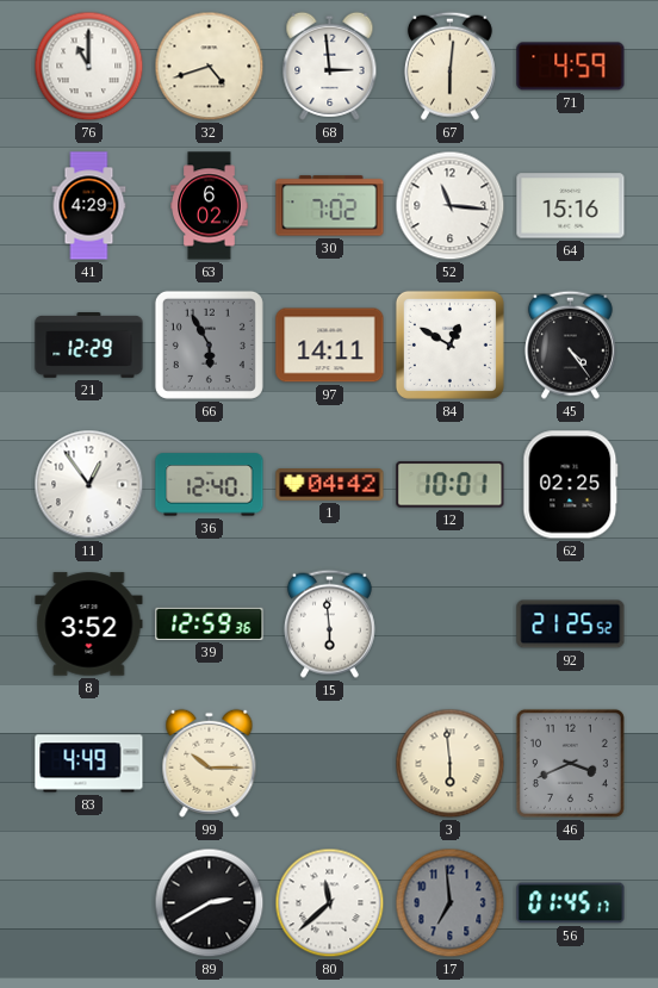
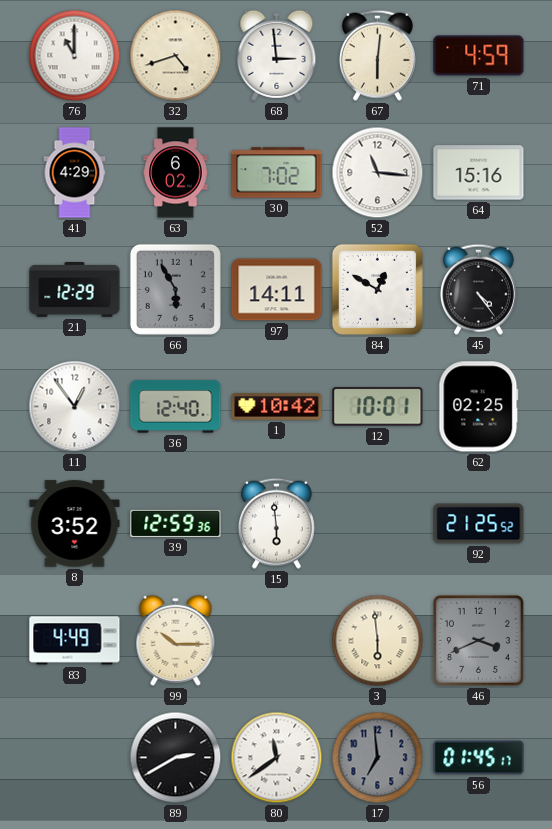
1: 04:42 -> 10:42
80: 11:38 -> 11:39
